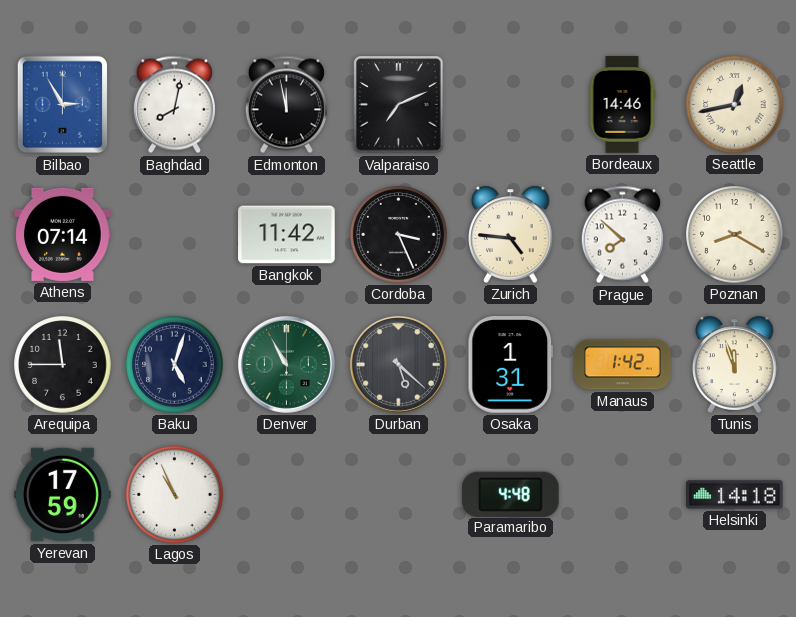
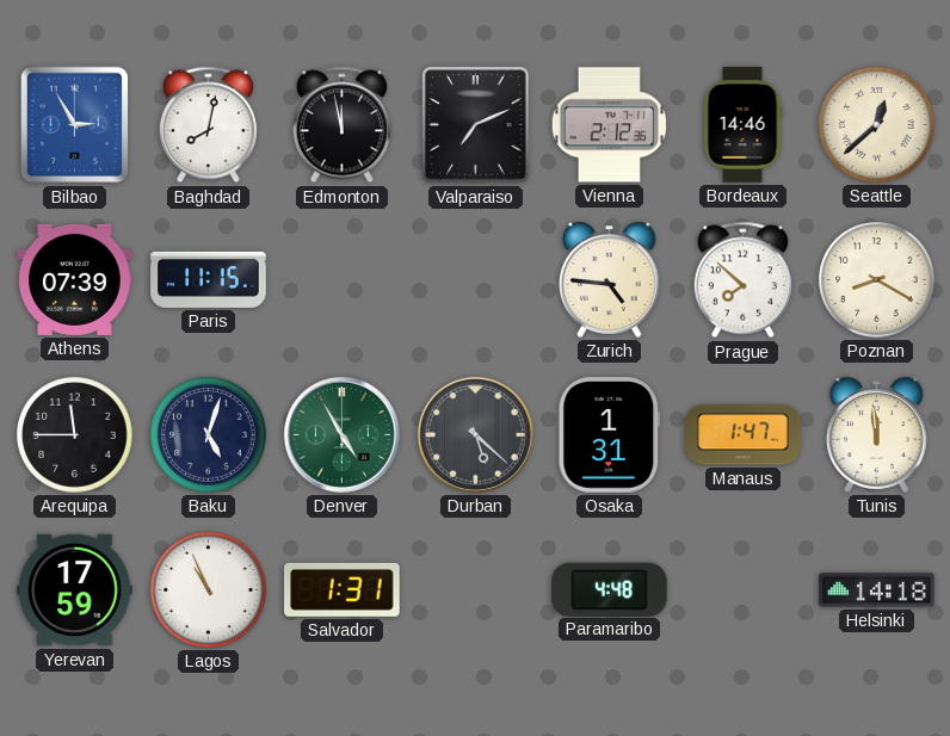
Vienna: none -> 2:12
Seattle: 12:43 -> 12:38
Athens: 07:14 -> 07:39
Paris: none -> 11:15
Bangkok: 11:42 -> none
Cordoba: 3:26 -> none
Denver: 10:55 -> 4:55
Manaus: 1:42 -> 1:47
Tunis: 11:57 -> 11:59
Salvador: none -> 1:31
